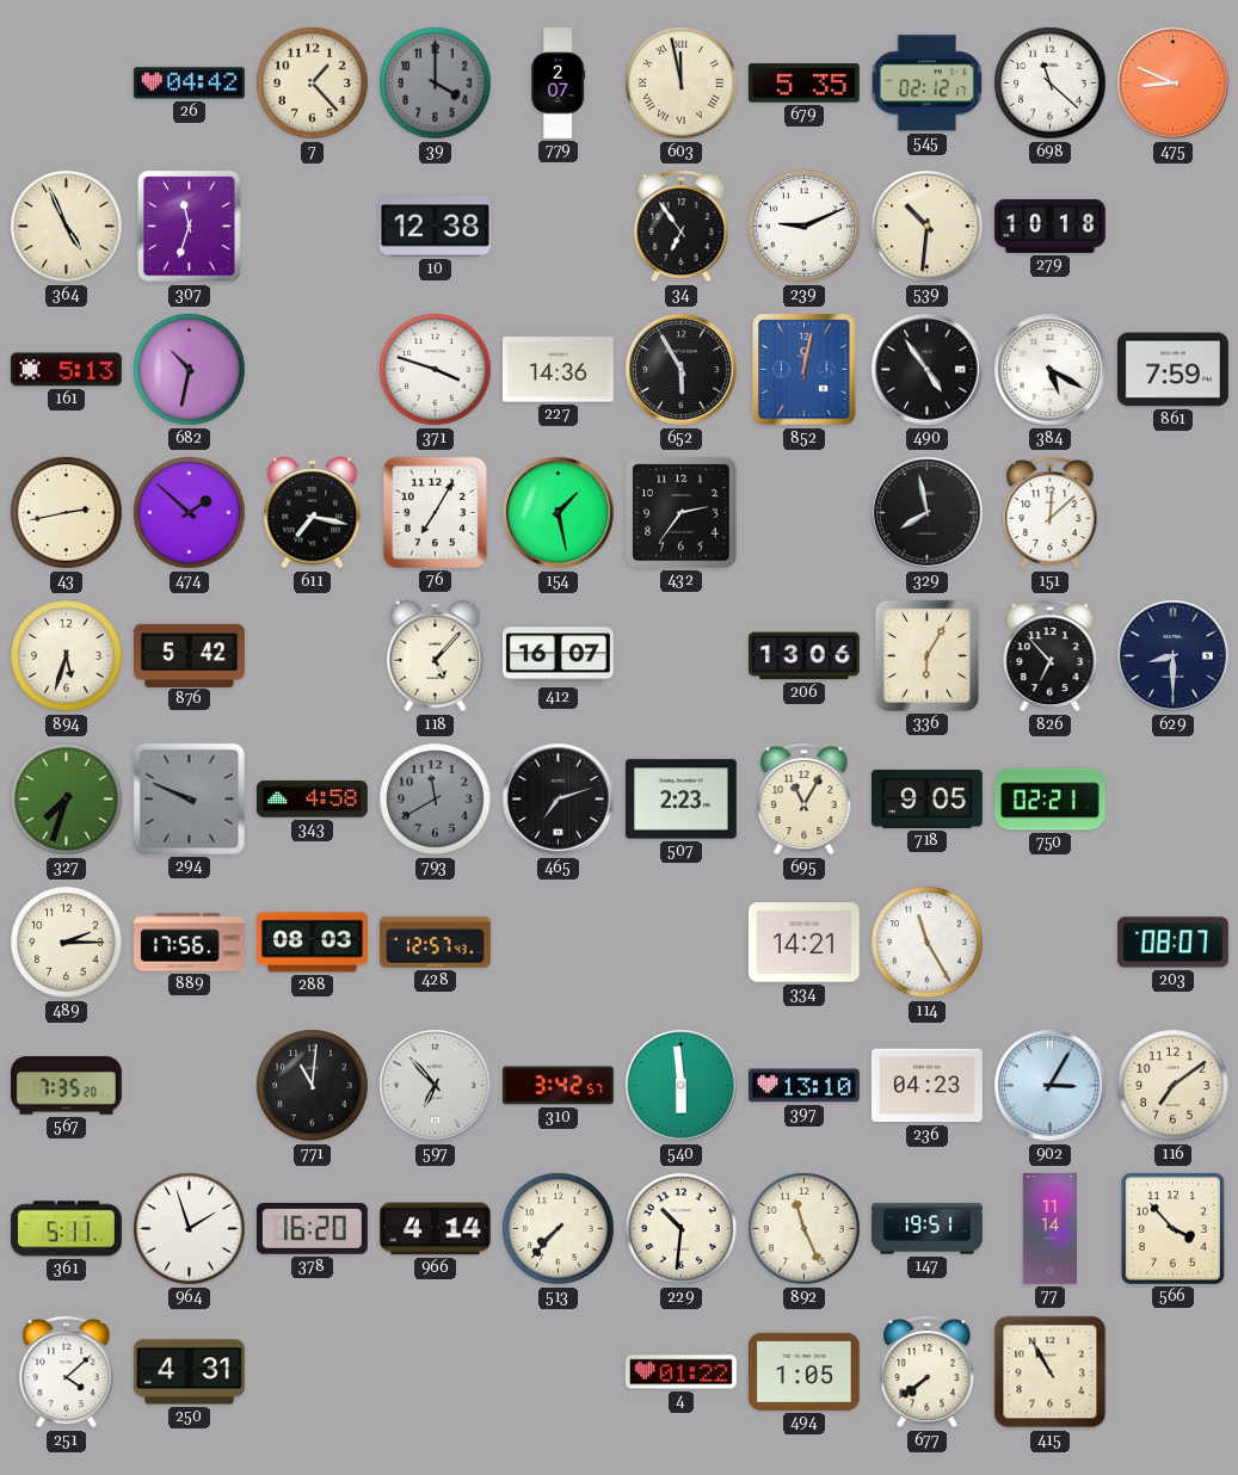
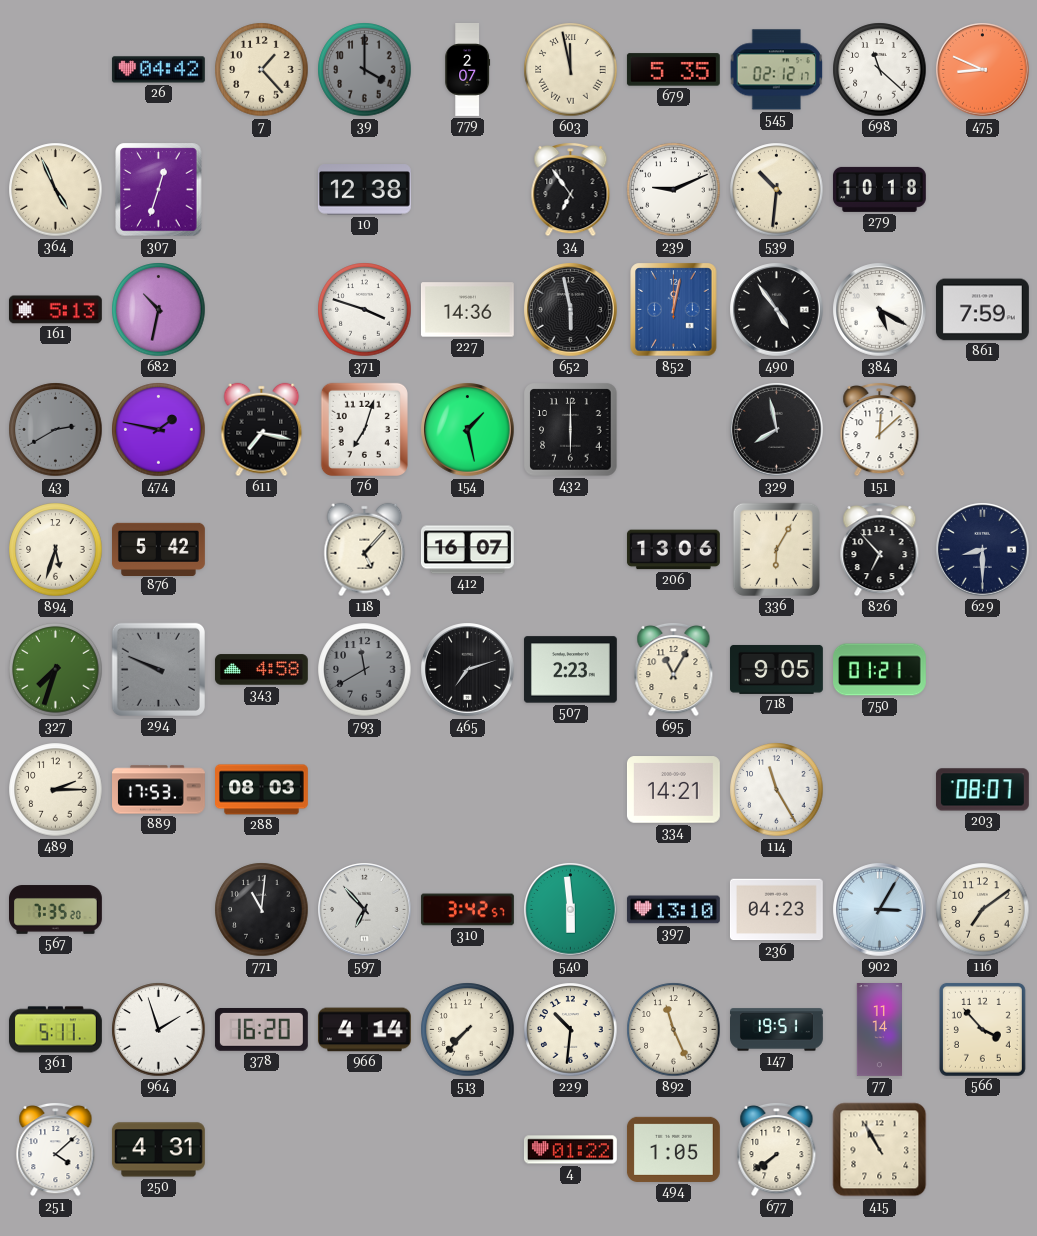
307: 11:33 -> 12:33
652: 5:55 -> 5:58
43: 2:43 -> 2:40
43 dial: cream -> grey
474: 1:52 -> 1:47
76: 7:05 -> 7:03
432: 2:36 -> 6:00
750: 02:21 -> 01:21
889: 17:56 -> 17:53
428: 12:57 -> none
